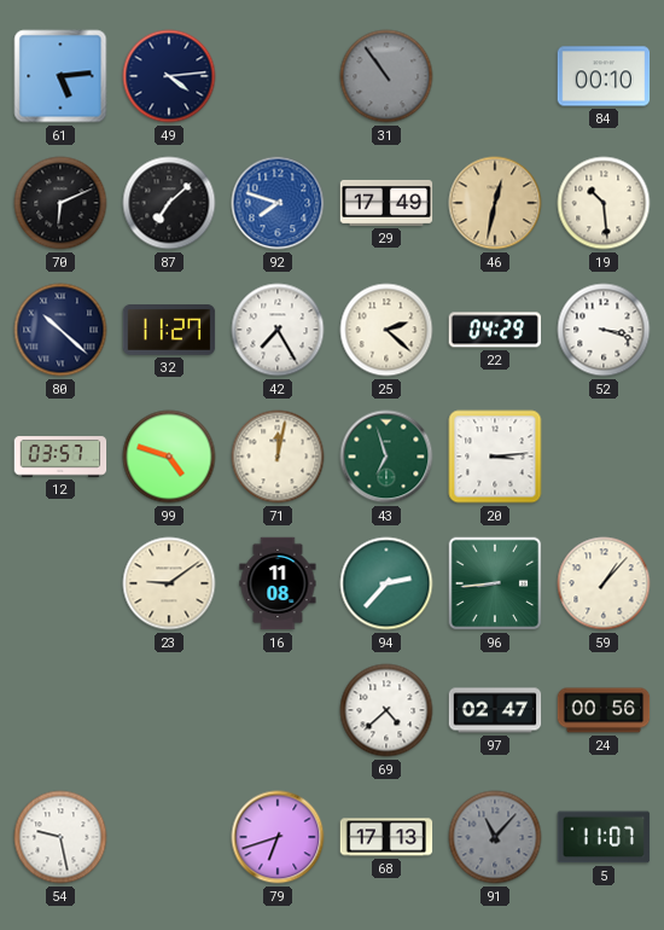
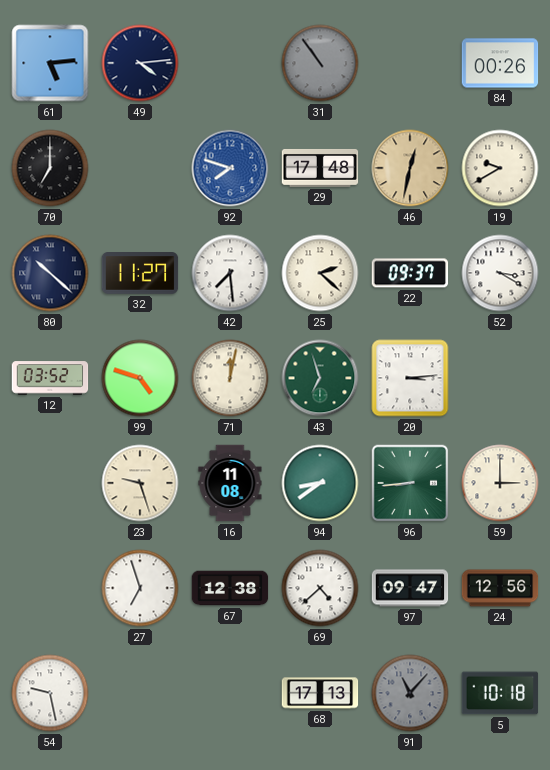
84: 00:10 -> 00:26
70: 6:11 -> 7:00
87: 7:08 -> none
29: 17:49 -> 17:48
19: 10:29 -> 9:40
42: 7:25 -> 7:29
22: 04:29 -> 09:37
52: 3:18 -> 3:20
12: 03:57 -> 03:52
23: 9:09 -> 9:27
94: 2:37 -> 8:39
59: 1:07 -> 3:00
27: none -> 6:57
67: none -> 12:38
97: 02:47 -> 09:47
24: 00:56 -> 12:56
79: 6:42 -> none
5: 11:07 -> 10:18
